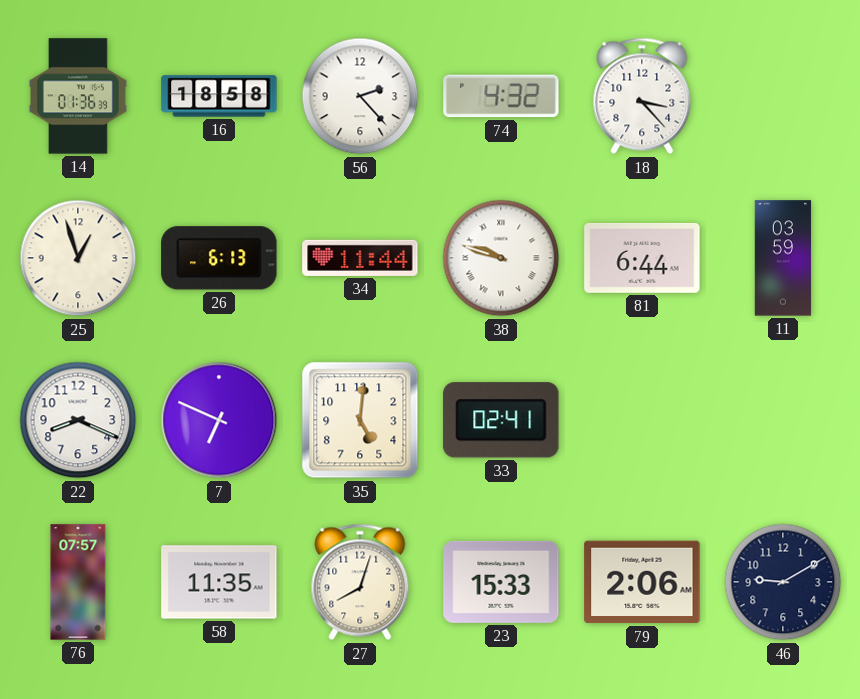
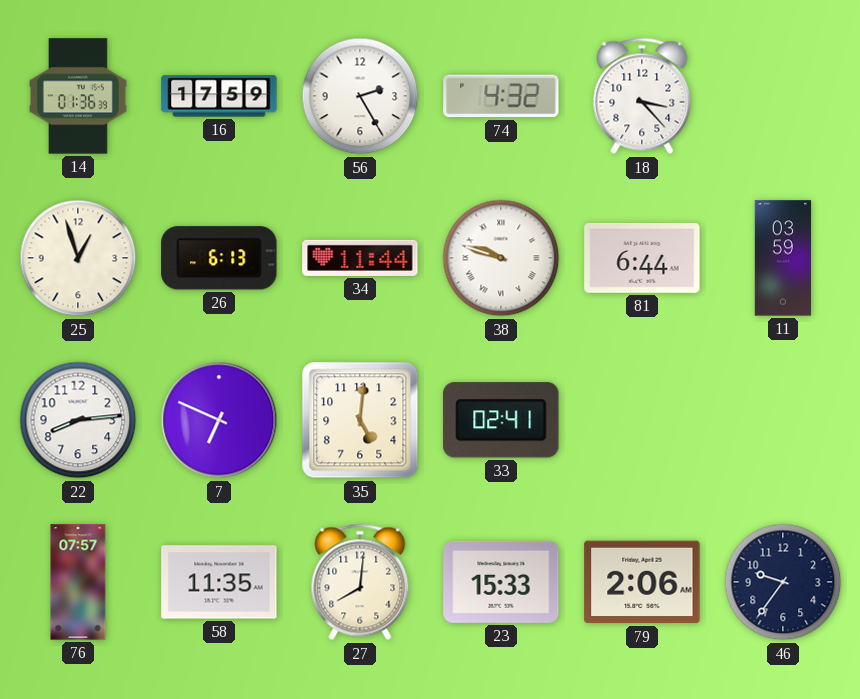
16: 18:58 -> 17:59
56: 2:23 -> 2:25
22: 8:19 -> 8:14
27: 8:03 -> 8:01
46: 9:10 -> 9:36
